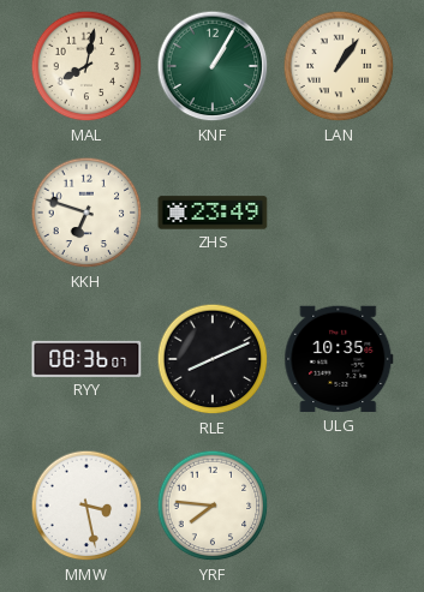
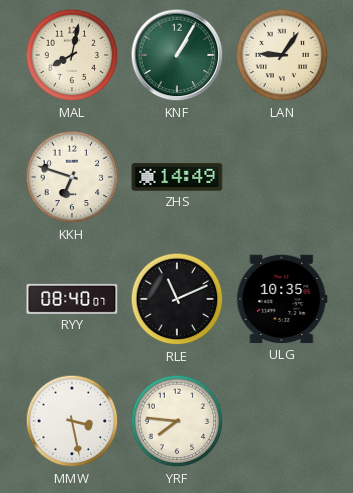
LAN: 1:06 -> 9:06
ZHS: 23:49 -> 14:49
RYY: 08:36 -> 08:40
RLE: 8:11 -> 11:11
